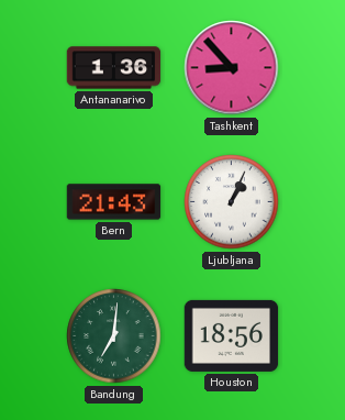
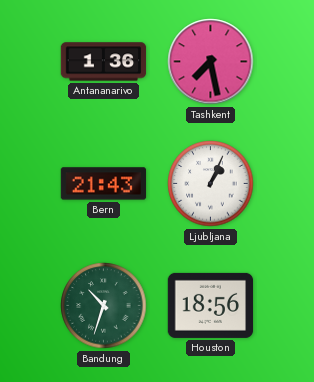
Tashkent: 8:53 -> 7:28
Bandung: 7:01 -> 10:33
